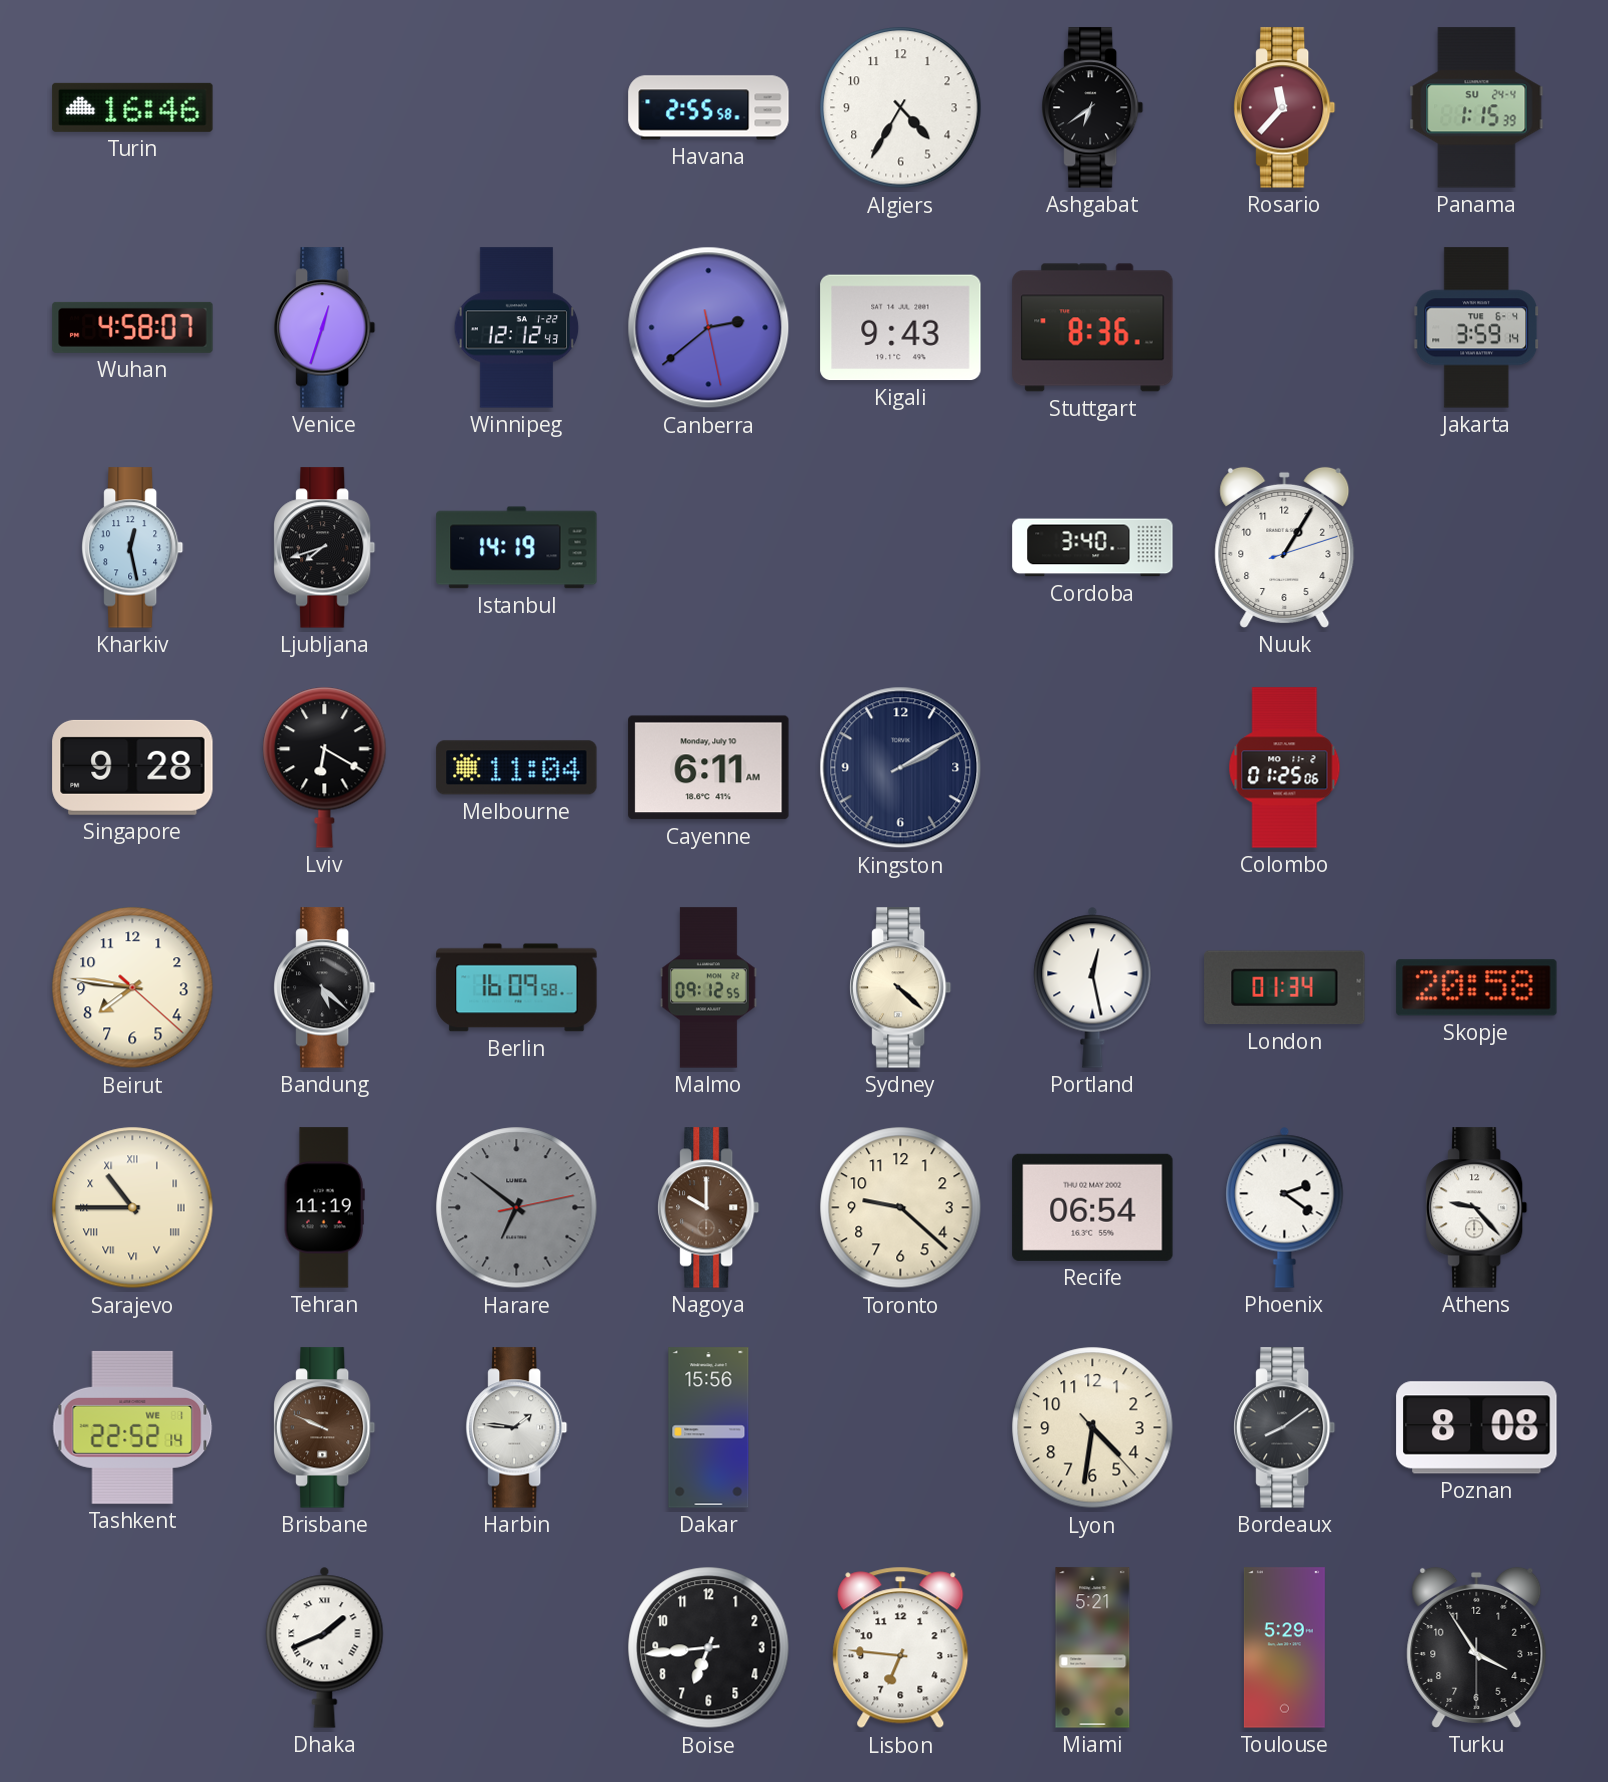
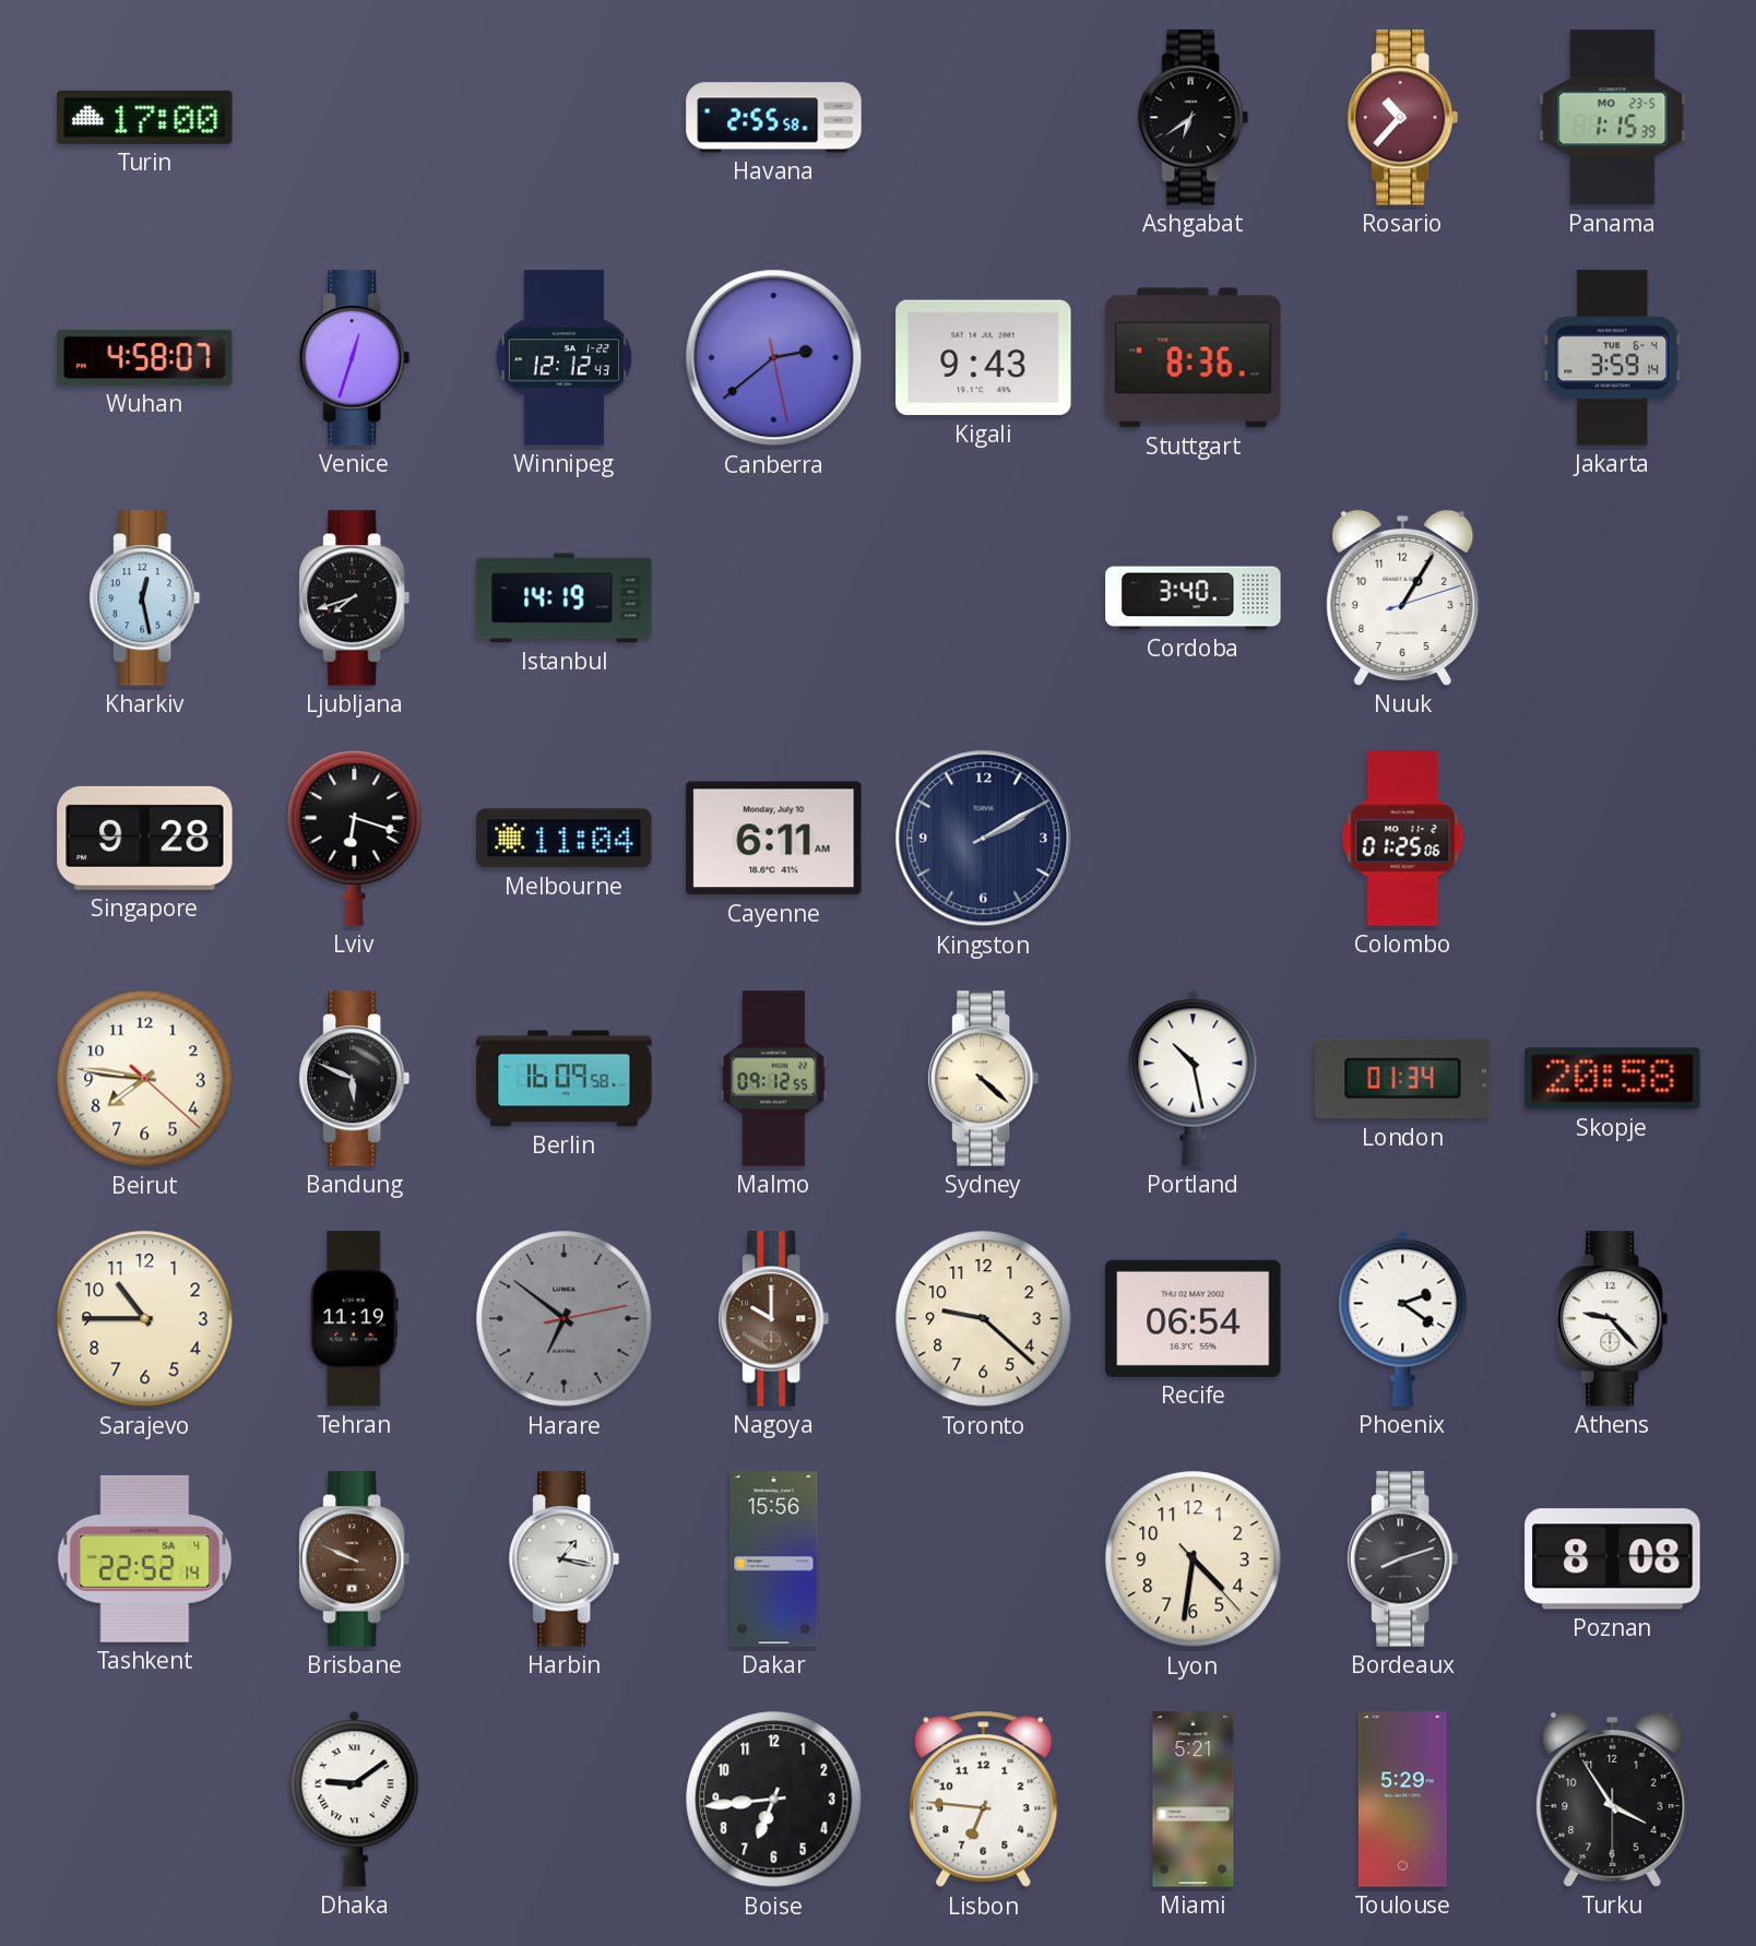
Turin: 16:46 -> 17:00
Algiers: 4:35 -> none
Rosario: 11:37 -> 10:37
Panama date: SU 24-4 -> MO 23-5
Lviv: 6:20 -> 6:18
Bandung: 5:22 -> 5:49
Portland: 12:28 -> 10:28
Sarajevo numerals: Roman -> Arabic
Tashkent date: WE 1 -> SA 4
Harbin: 1:46 -> 1:17
Bordeaux: 8:09 -> 8:12
Dhaka: 1:41 -> 9:09
